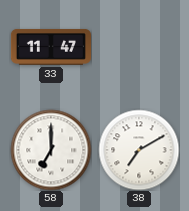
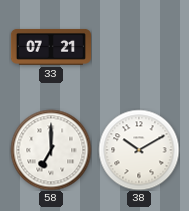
33: 11:47 -> 07:21
38: 7:10 -> 10:10
